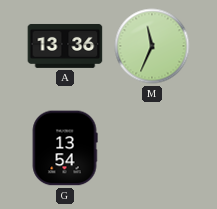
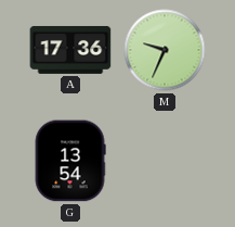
A: 13:36 -> 17:36
M: 11:34 -> 9:34
